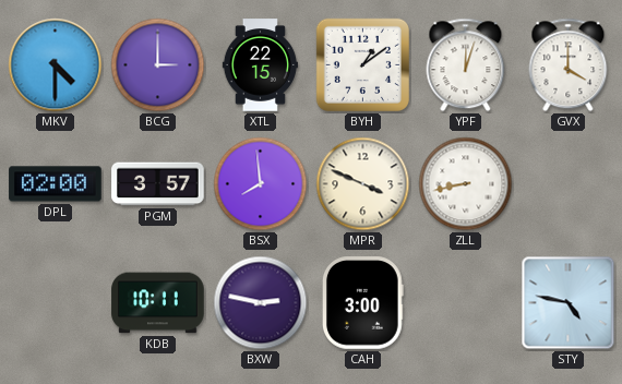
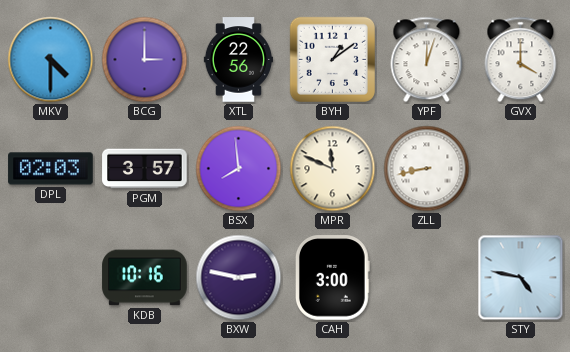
XTL: 22:15 -> 22:56
DPL: 02:00 -> 02:03
MPR: 3:49 -> 11:49
KDB: 10:11 -> 10:16
